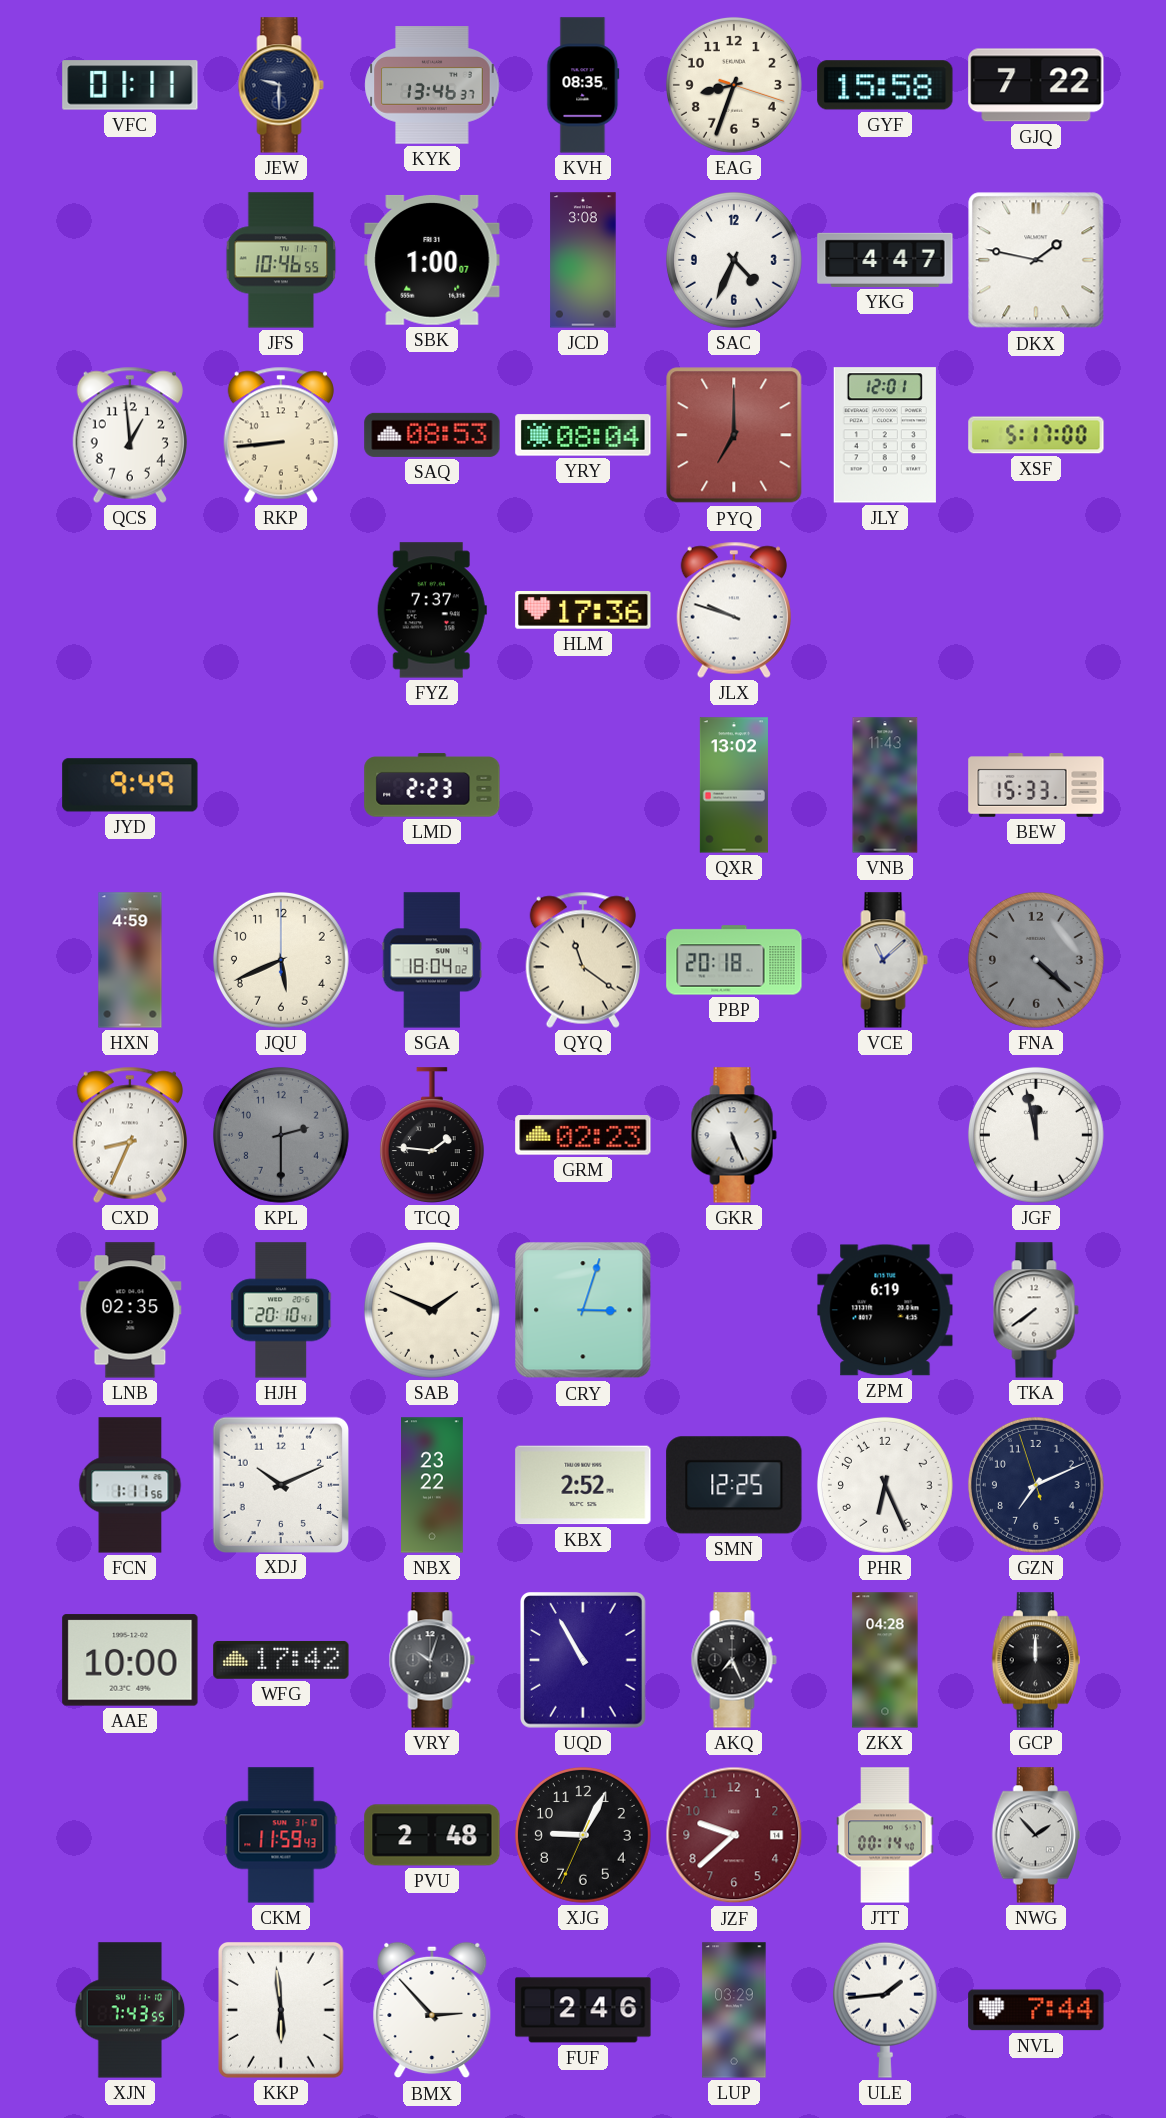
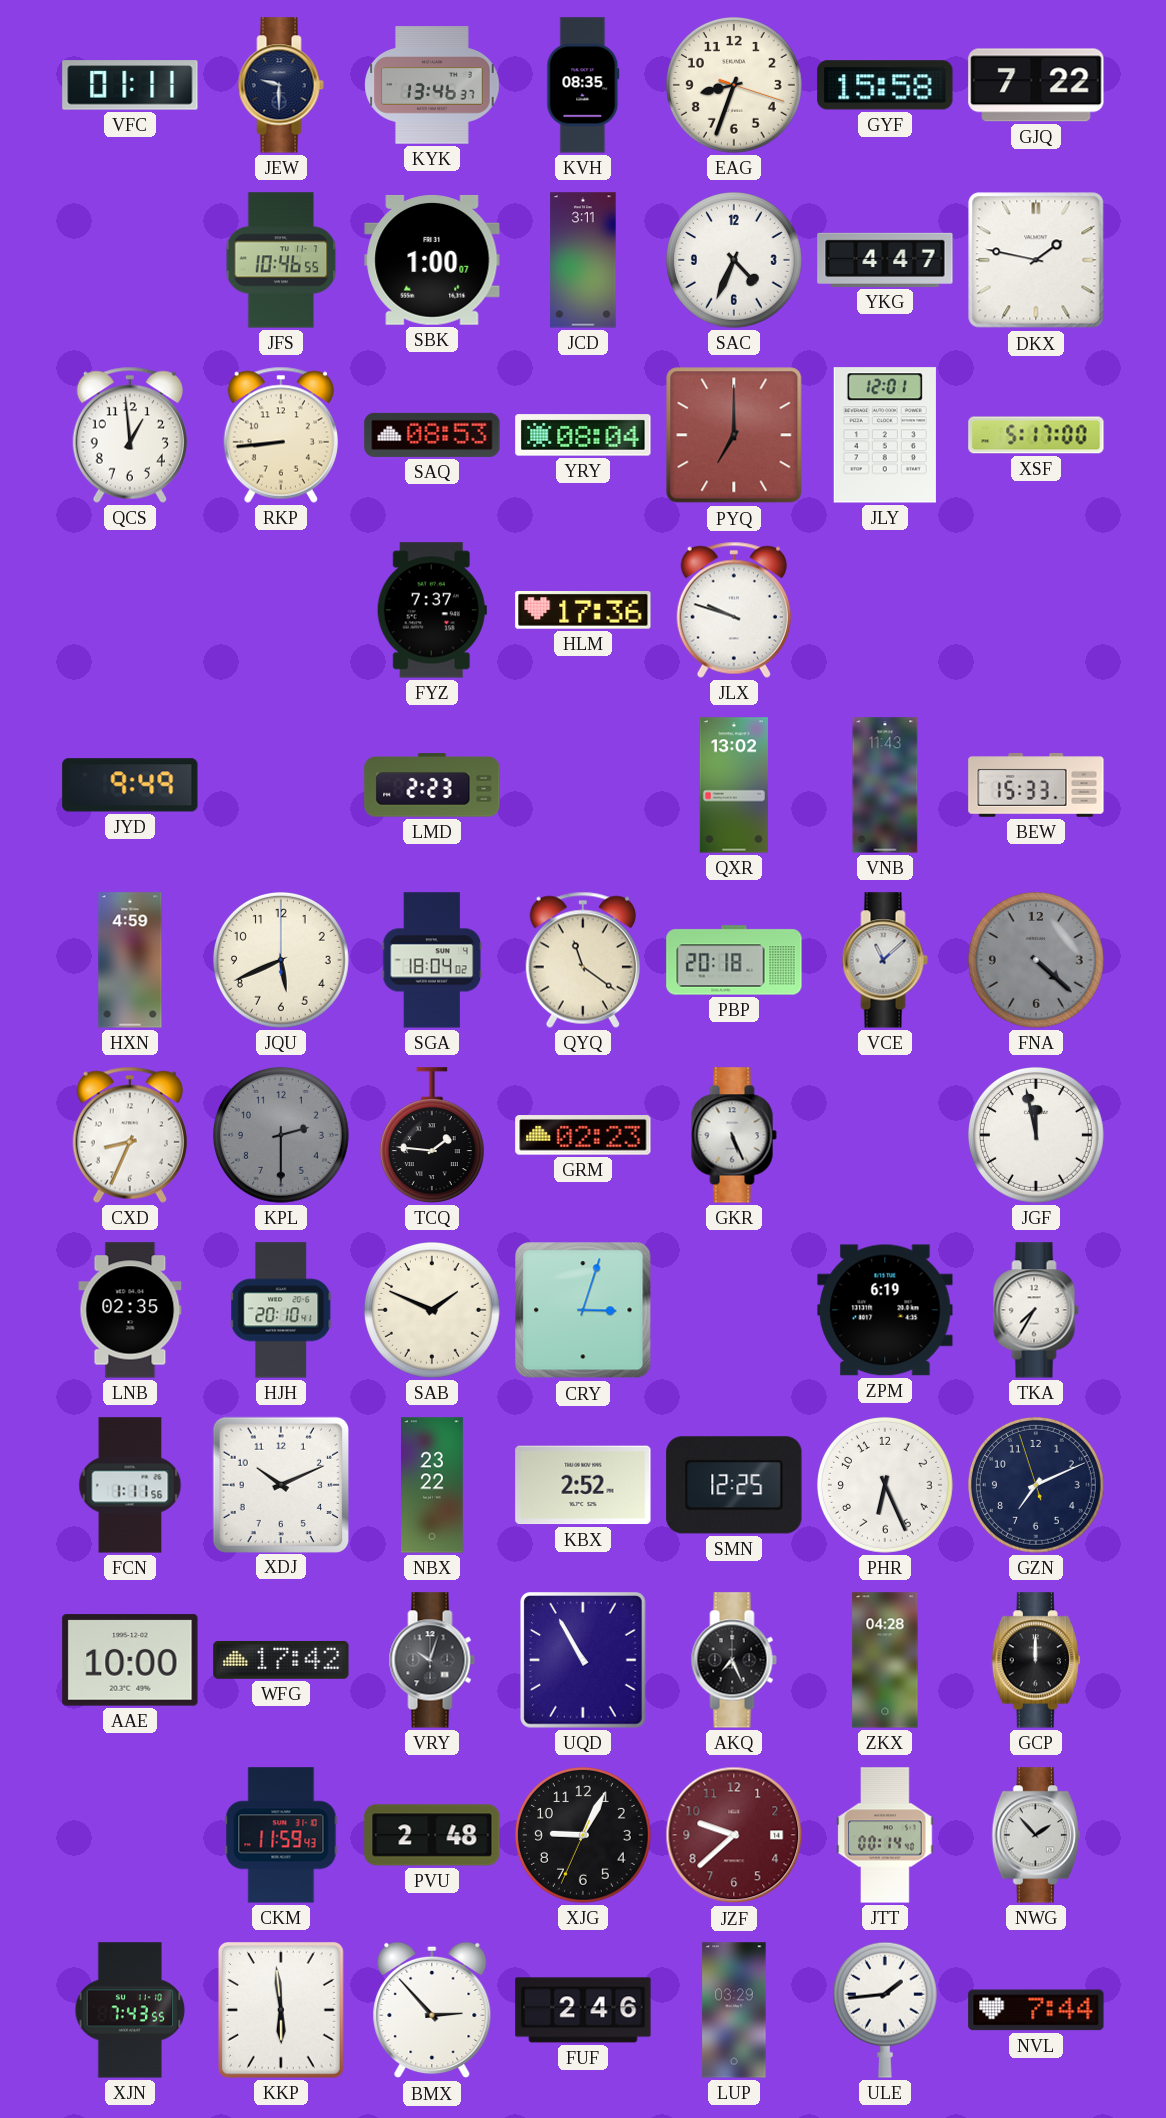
JCD: 3:08 -> 3:11
TKA: 7:39 -> 7:35
